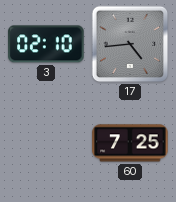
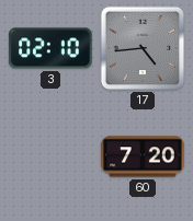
60: 7:25 -> 7:20
